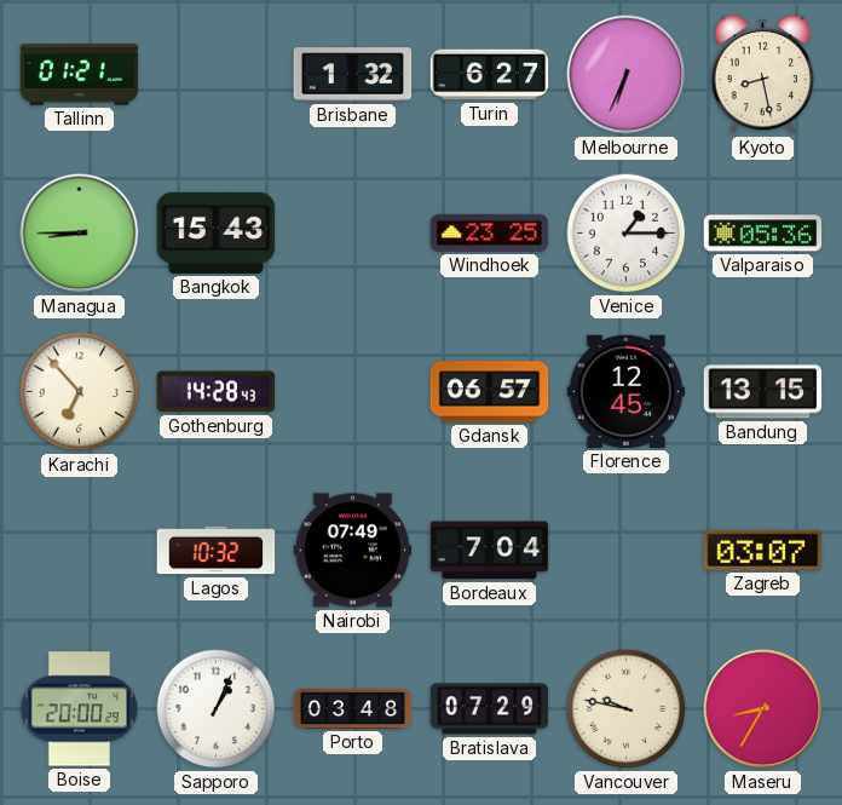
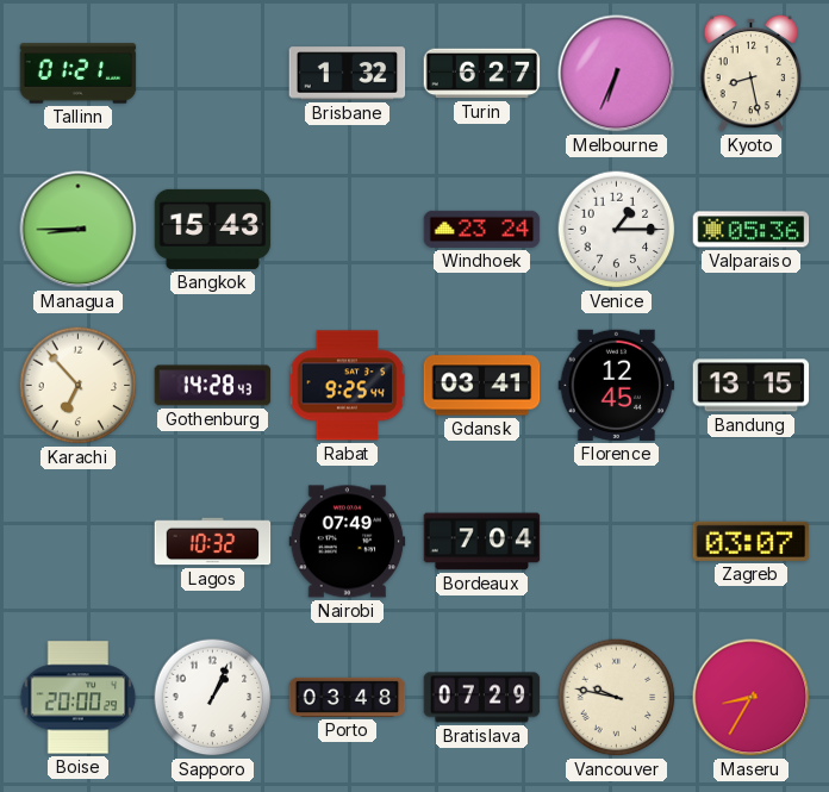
Windhoek: 23:25 -> 23:24
Rabat: none -> 9:25
Gdansk: 06:57 -> 03:41
